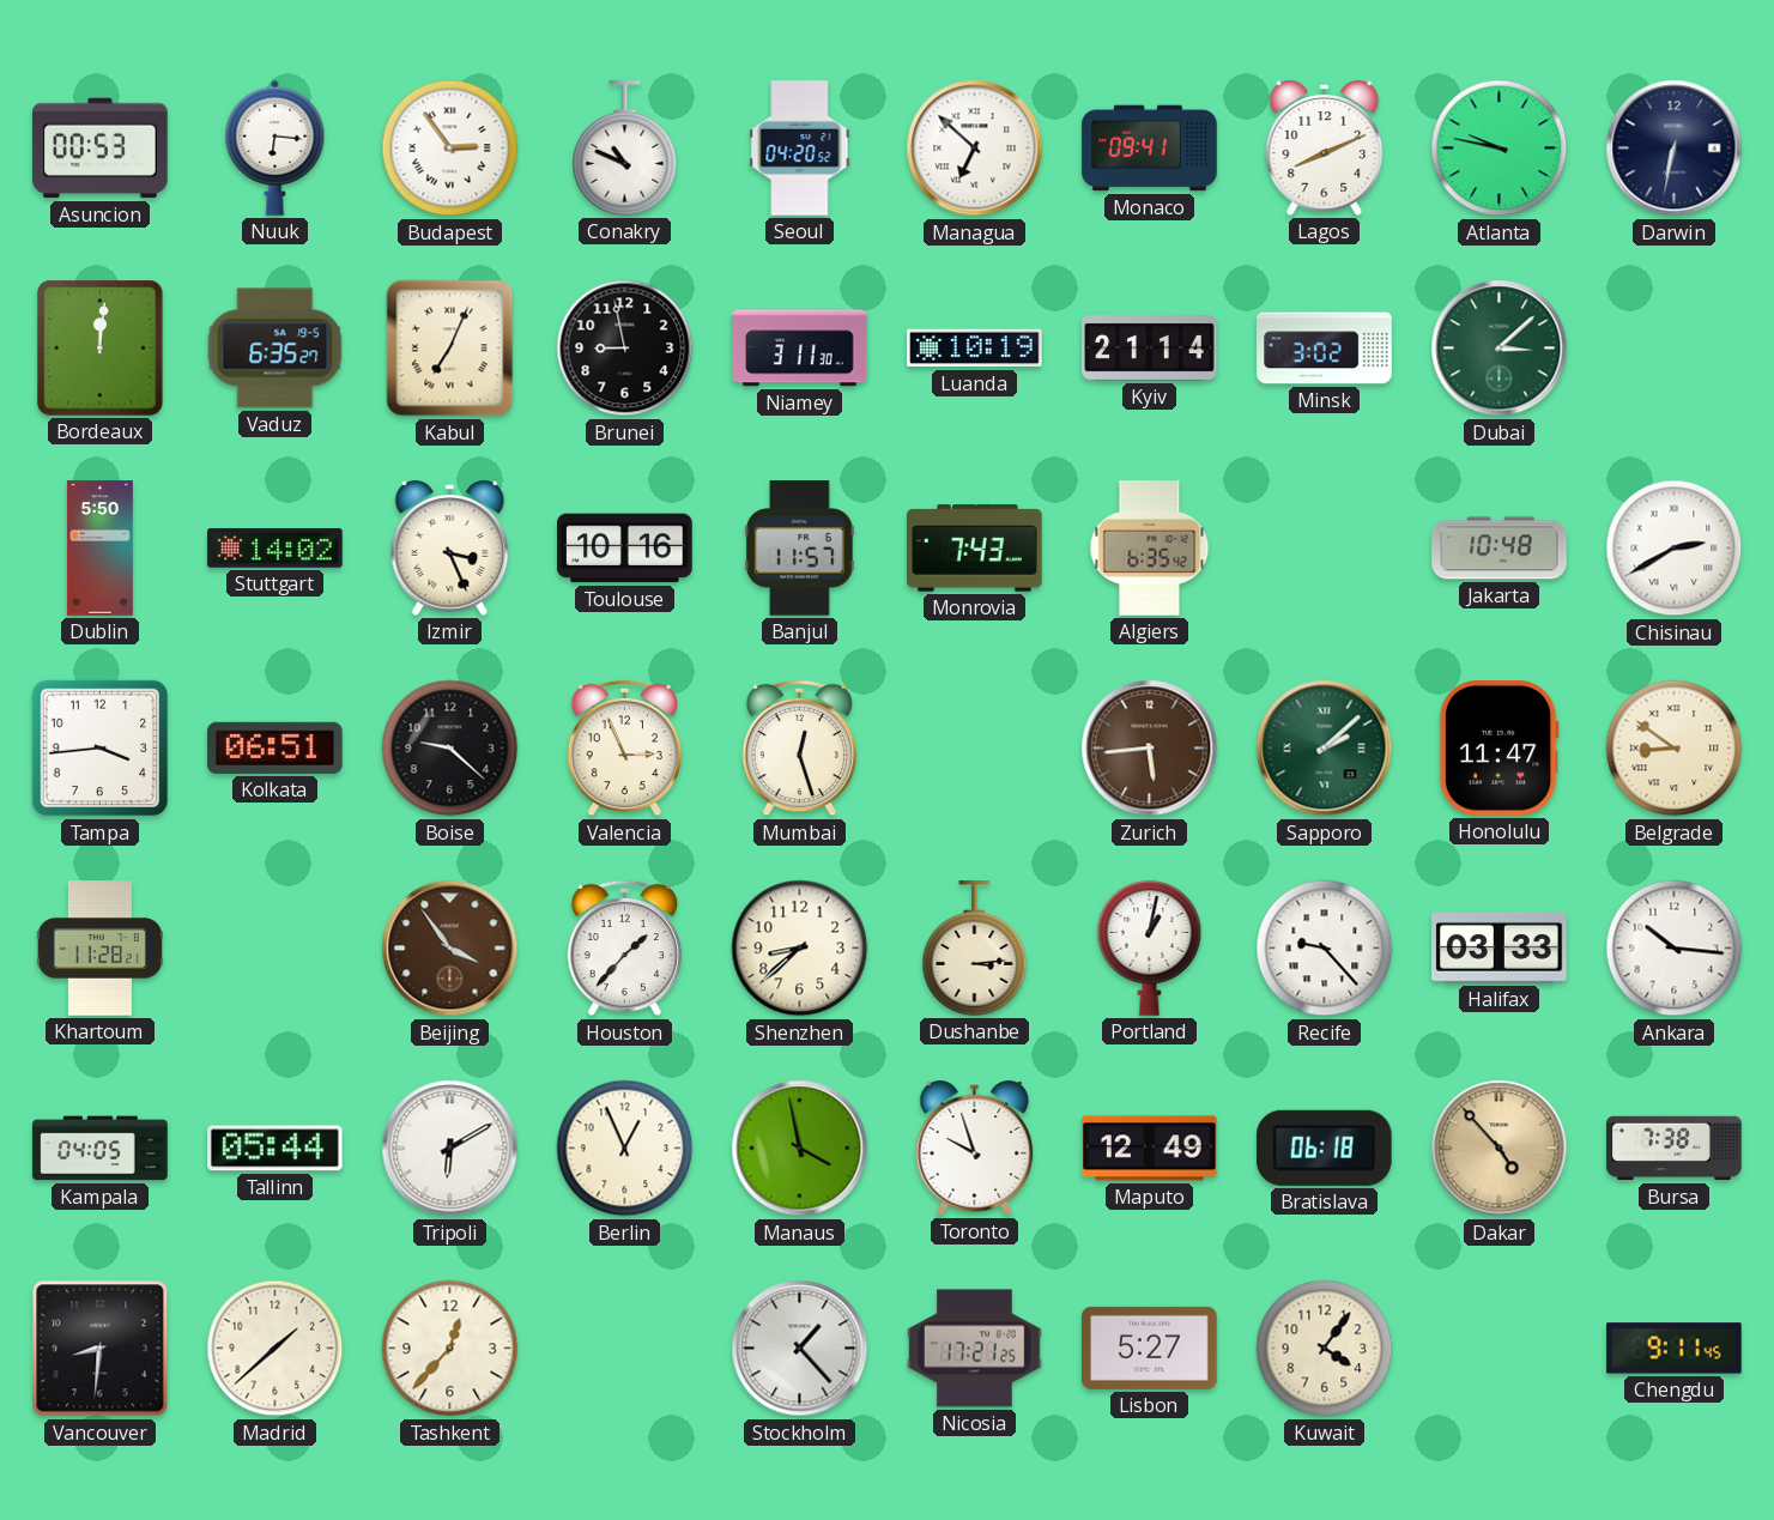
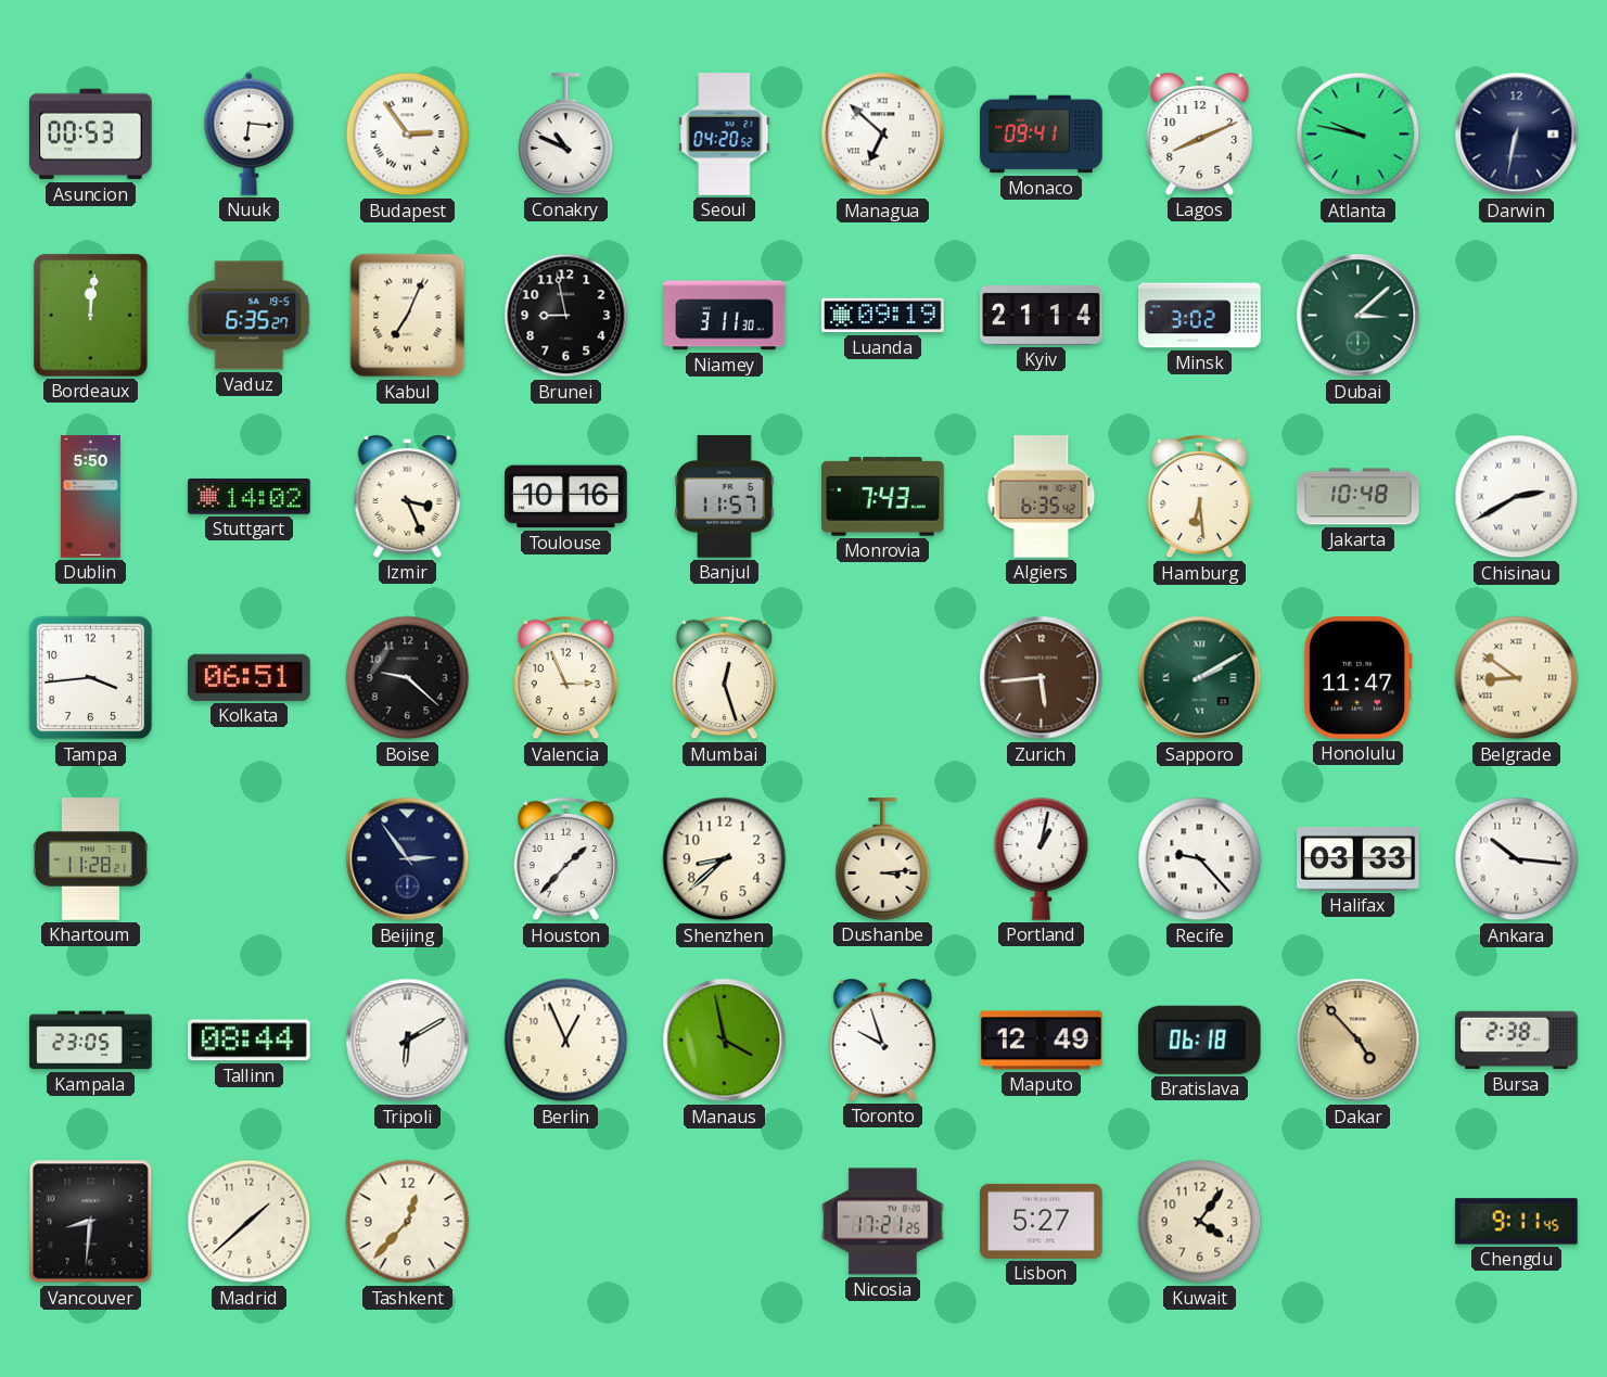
Luanda: 10:19 -> 09:19
Hamburg: none -> 6:29
Sapporo: 2:08 -> 2:10
Beijing: 3:54 -> 2:54
Beijing dial: brown -> navy
Kampala: 04:05 -> 23:05
Tallinn: 05:44 -> 08:44
Bursa: 7:38 -> 2:38
Stockholm: 1:23 -> none
